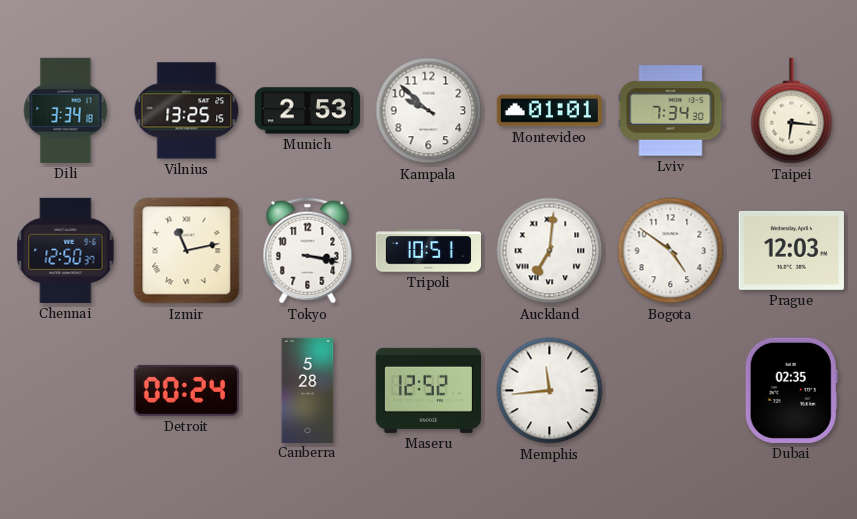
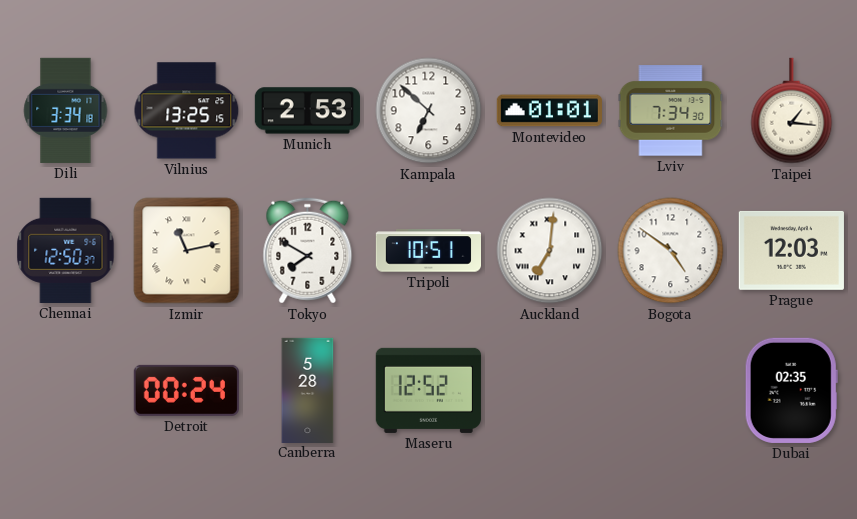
Kampala: 9:52 -> 6:52
Taipei: 6:16 -> 1:16
Tokyo: 3:17 -> 7:50
Memphis: 11:44 -> none
